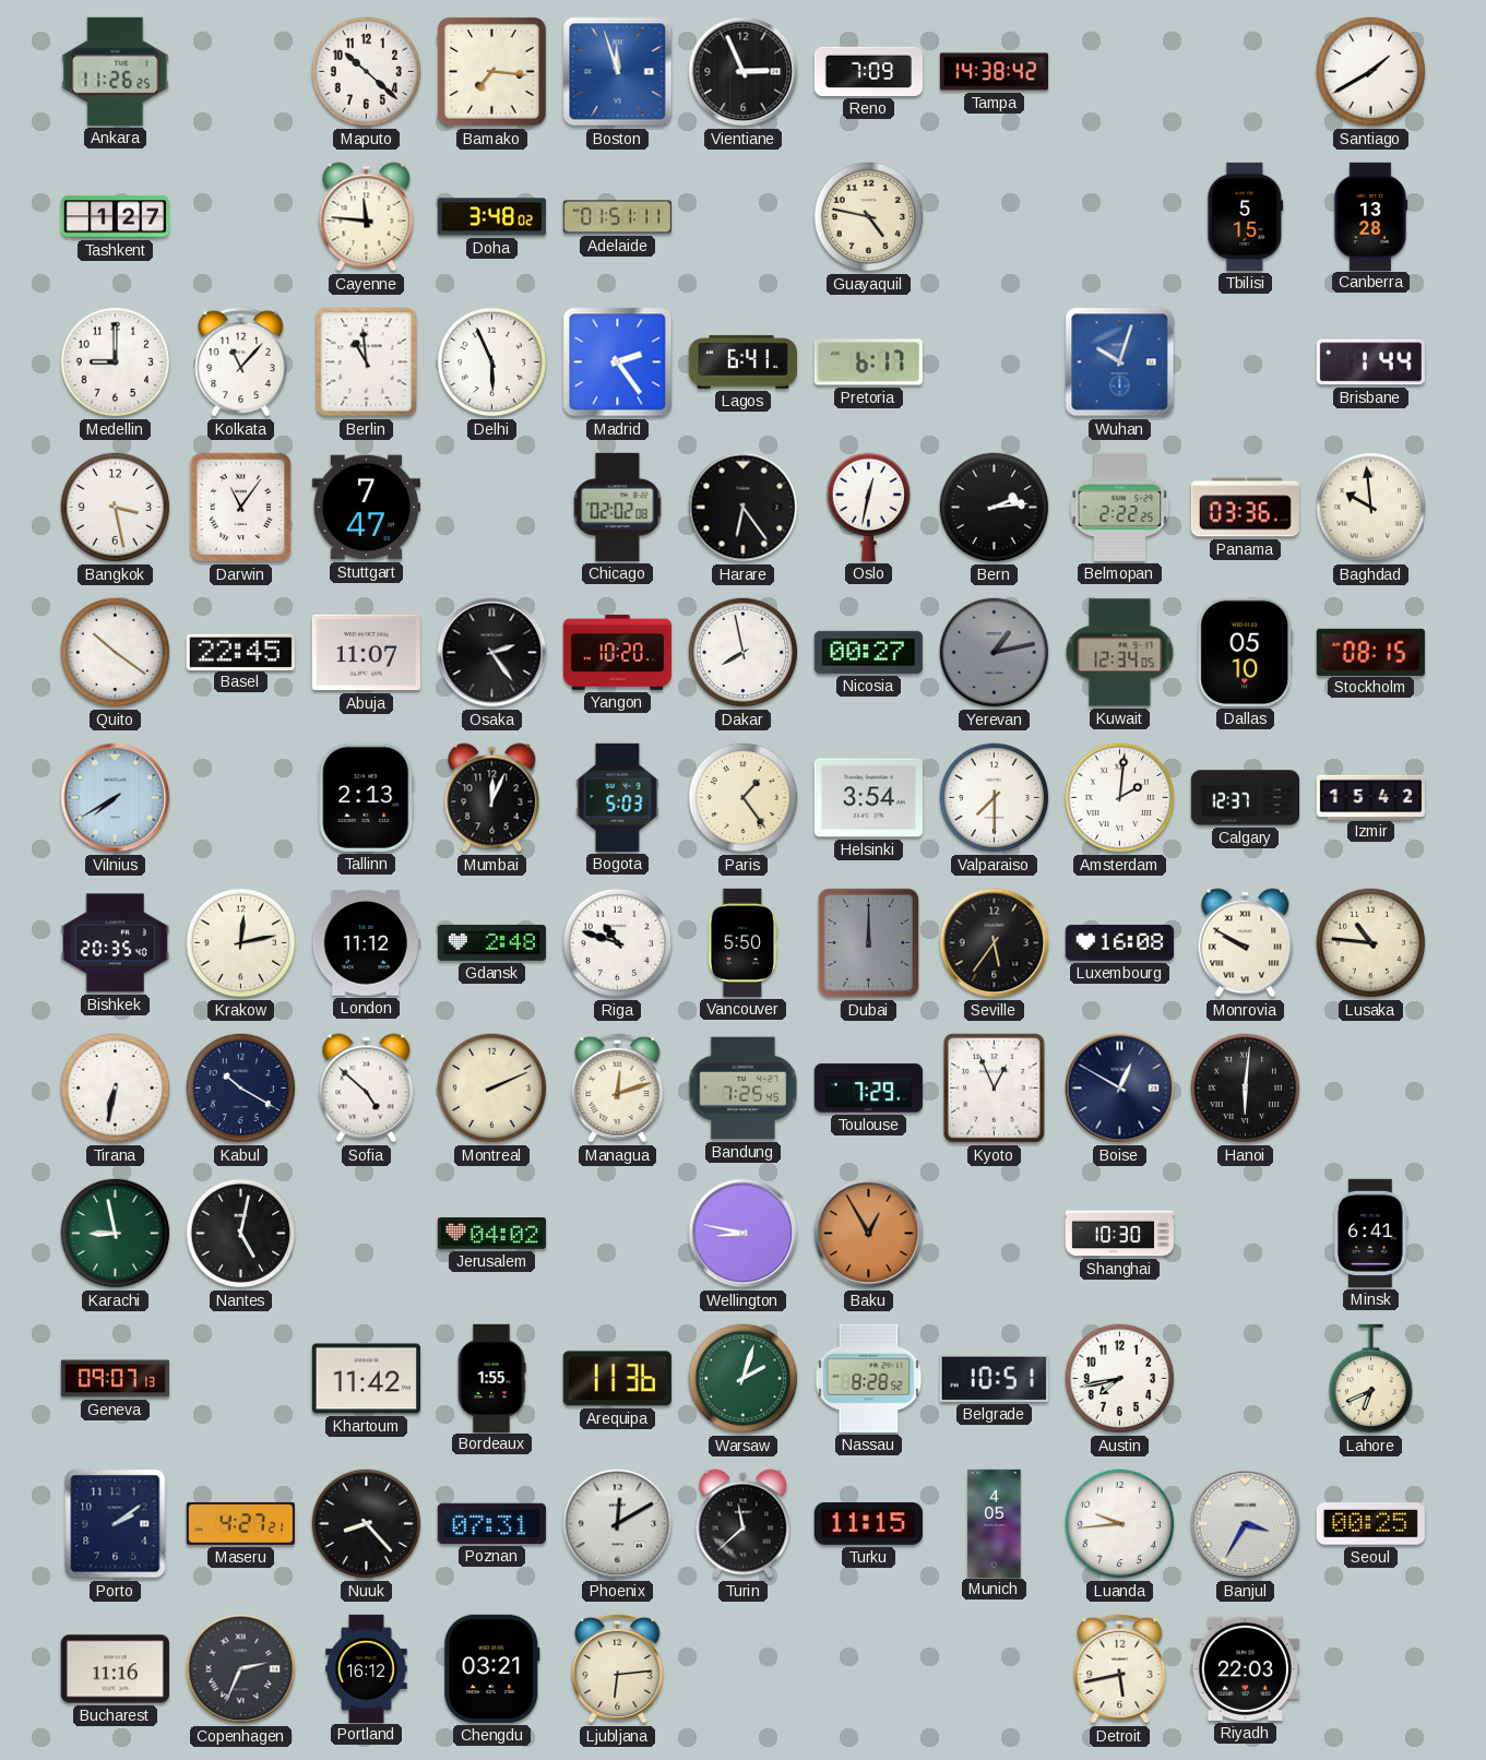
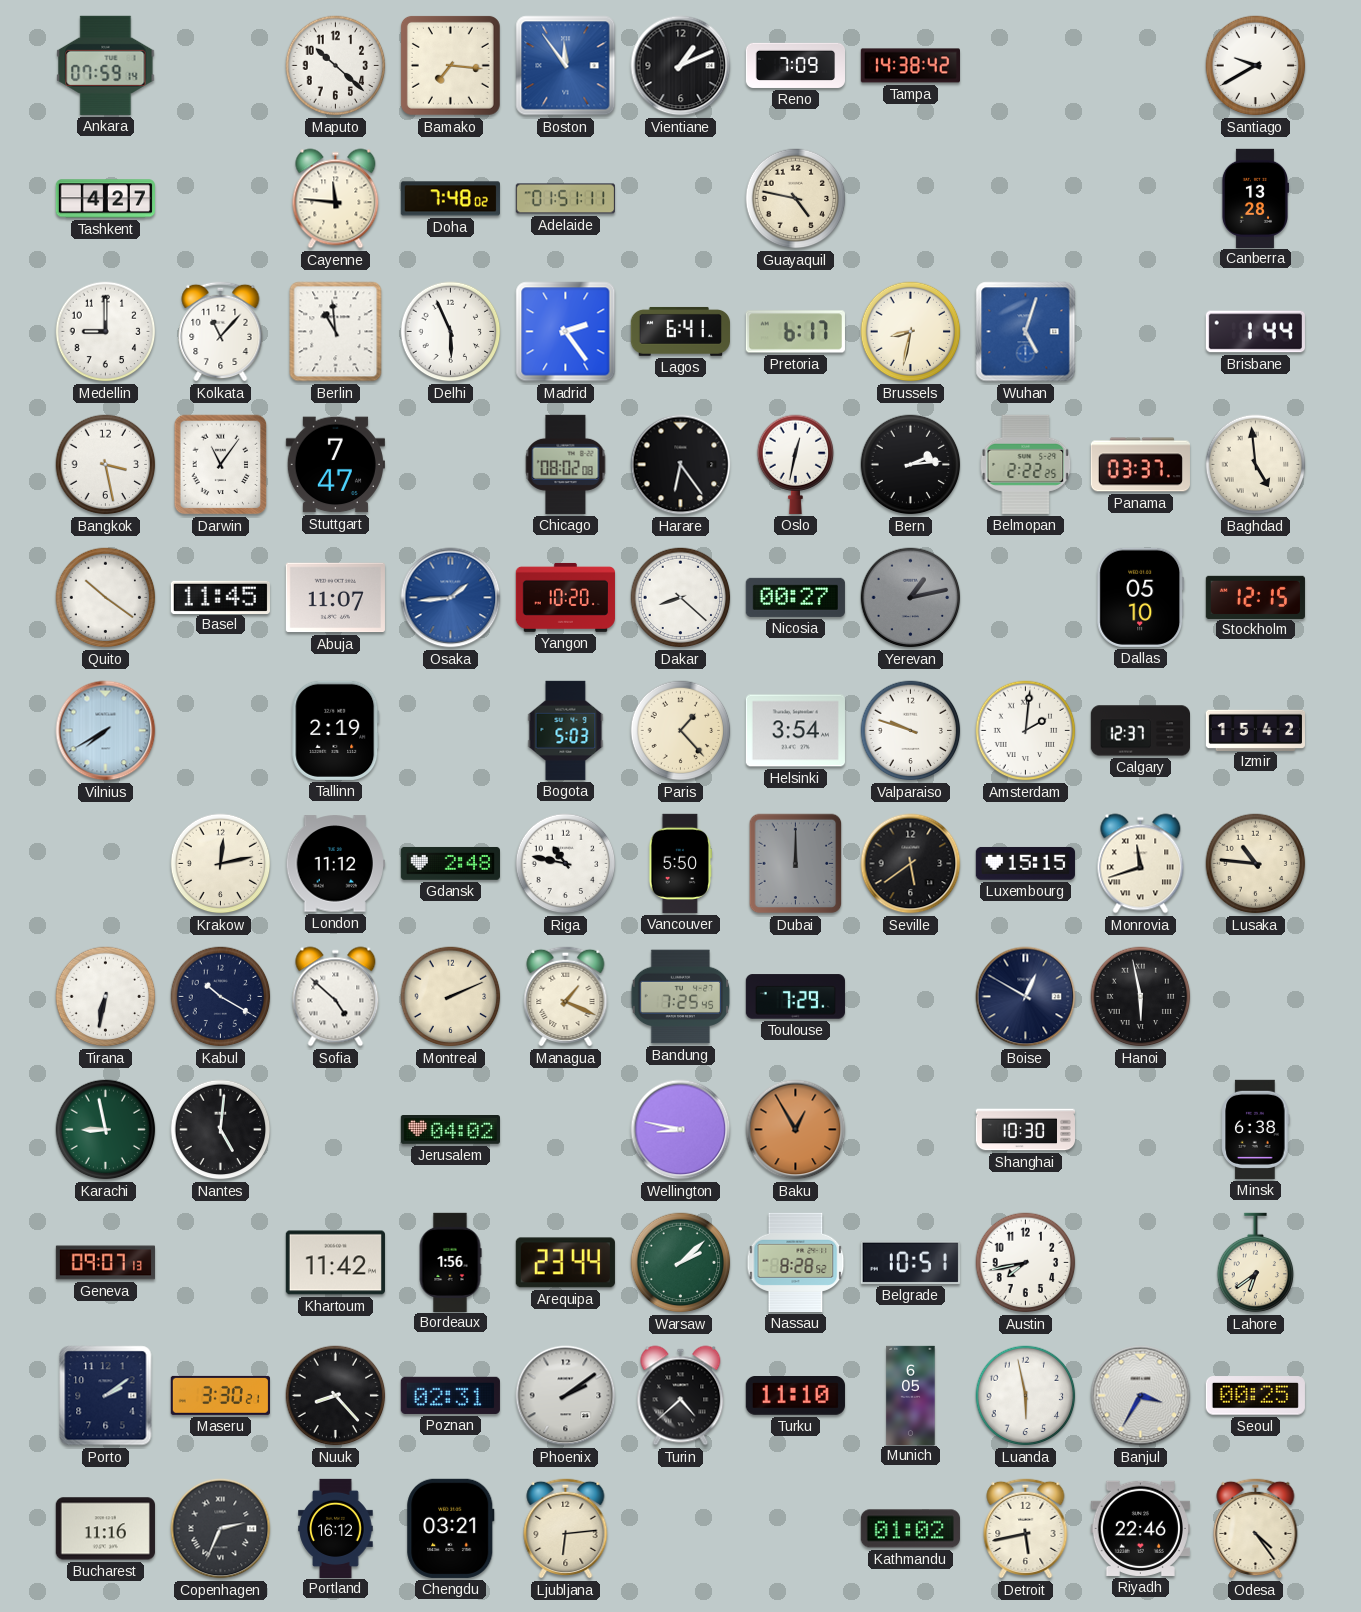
Ankara: 11:26 -> 07:59
Boston: 11:57 -> 11:54
Vientiane: 2:56 -> 1:11
Santiago: 1:40 -> 9:40
Tashkent: 1:27 -> 4:27
Doha: 3:48 -> 7:48
Tbilisi: 5:15 -> none
Brussels: none -> 8:32
Wuhan: 10:03 -> 5:03
Chicago: 02:02 -> 08:02
Panama: 03:36 -> 03:37
Baghdad: 9:59 -> 4:59
Basel: 22:45 -> 11:45
Osaka: 2:24 -> 1:44
Osaka dial: black -> blue
Dakar: 7:58 -> 8:22
Kuwait: 12:34 -> none
Stockholm: 08:15 -> 12:15
Tallinn: 2:13 -> 2:19
Mumbai: 12:04 -> none
Paris: 1:24 -> 1:23
Valparaiso: 7:30 -> 9:48
Bishkek: 20:35 -> none
Riga: 10:48 -> 10:47
Seville: 5:36 -> 5:39
Luxembourg: 16:08 -> 15:15
Monrovia: 9:50 -> 11:42
Managua: 12:12 -> 1:19
Kyoto: 12:56 -> none
Hanoi: 6:01 -> 5:58
Nantes: 5:02 -> 5:01
Minsk: 6:41 -> 6:38
Bordeaux: 1:55 -> 1:56
Arequipa: 11:36 -> 23:44
Warsaw: 2:03 -> 2:08
Lahore: 6:41 -> 6:39
Maseru: 4:27 -> 3:30
Poznan: 07:31 -> 02:31
Phoenix: 12:10 -> 2:09
Turin: 11:38 -> 4:38
Turku: 11:15 -> 11:10
Munich: 4:05 -> 6:05
Luanda: 9:44 -> 5:58
Kathmandu: none -> 01:02
Riyadh: 22:03 -> 22:46
Odesa: none -> 4:24
